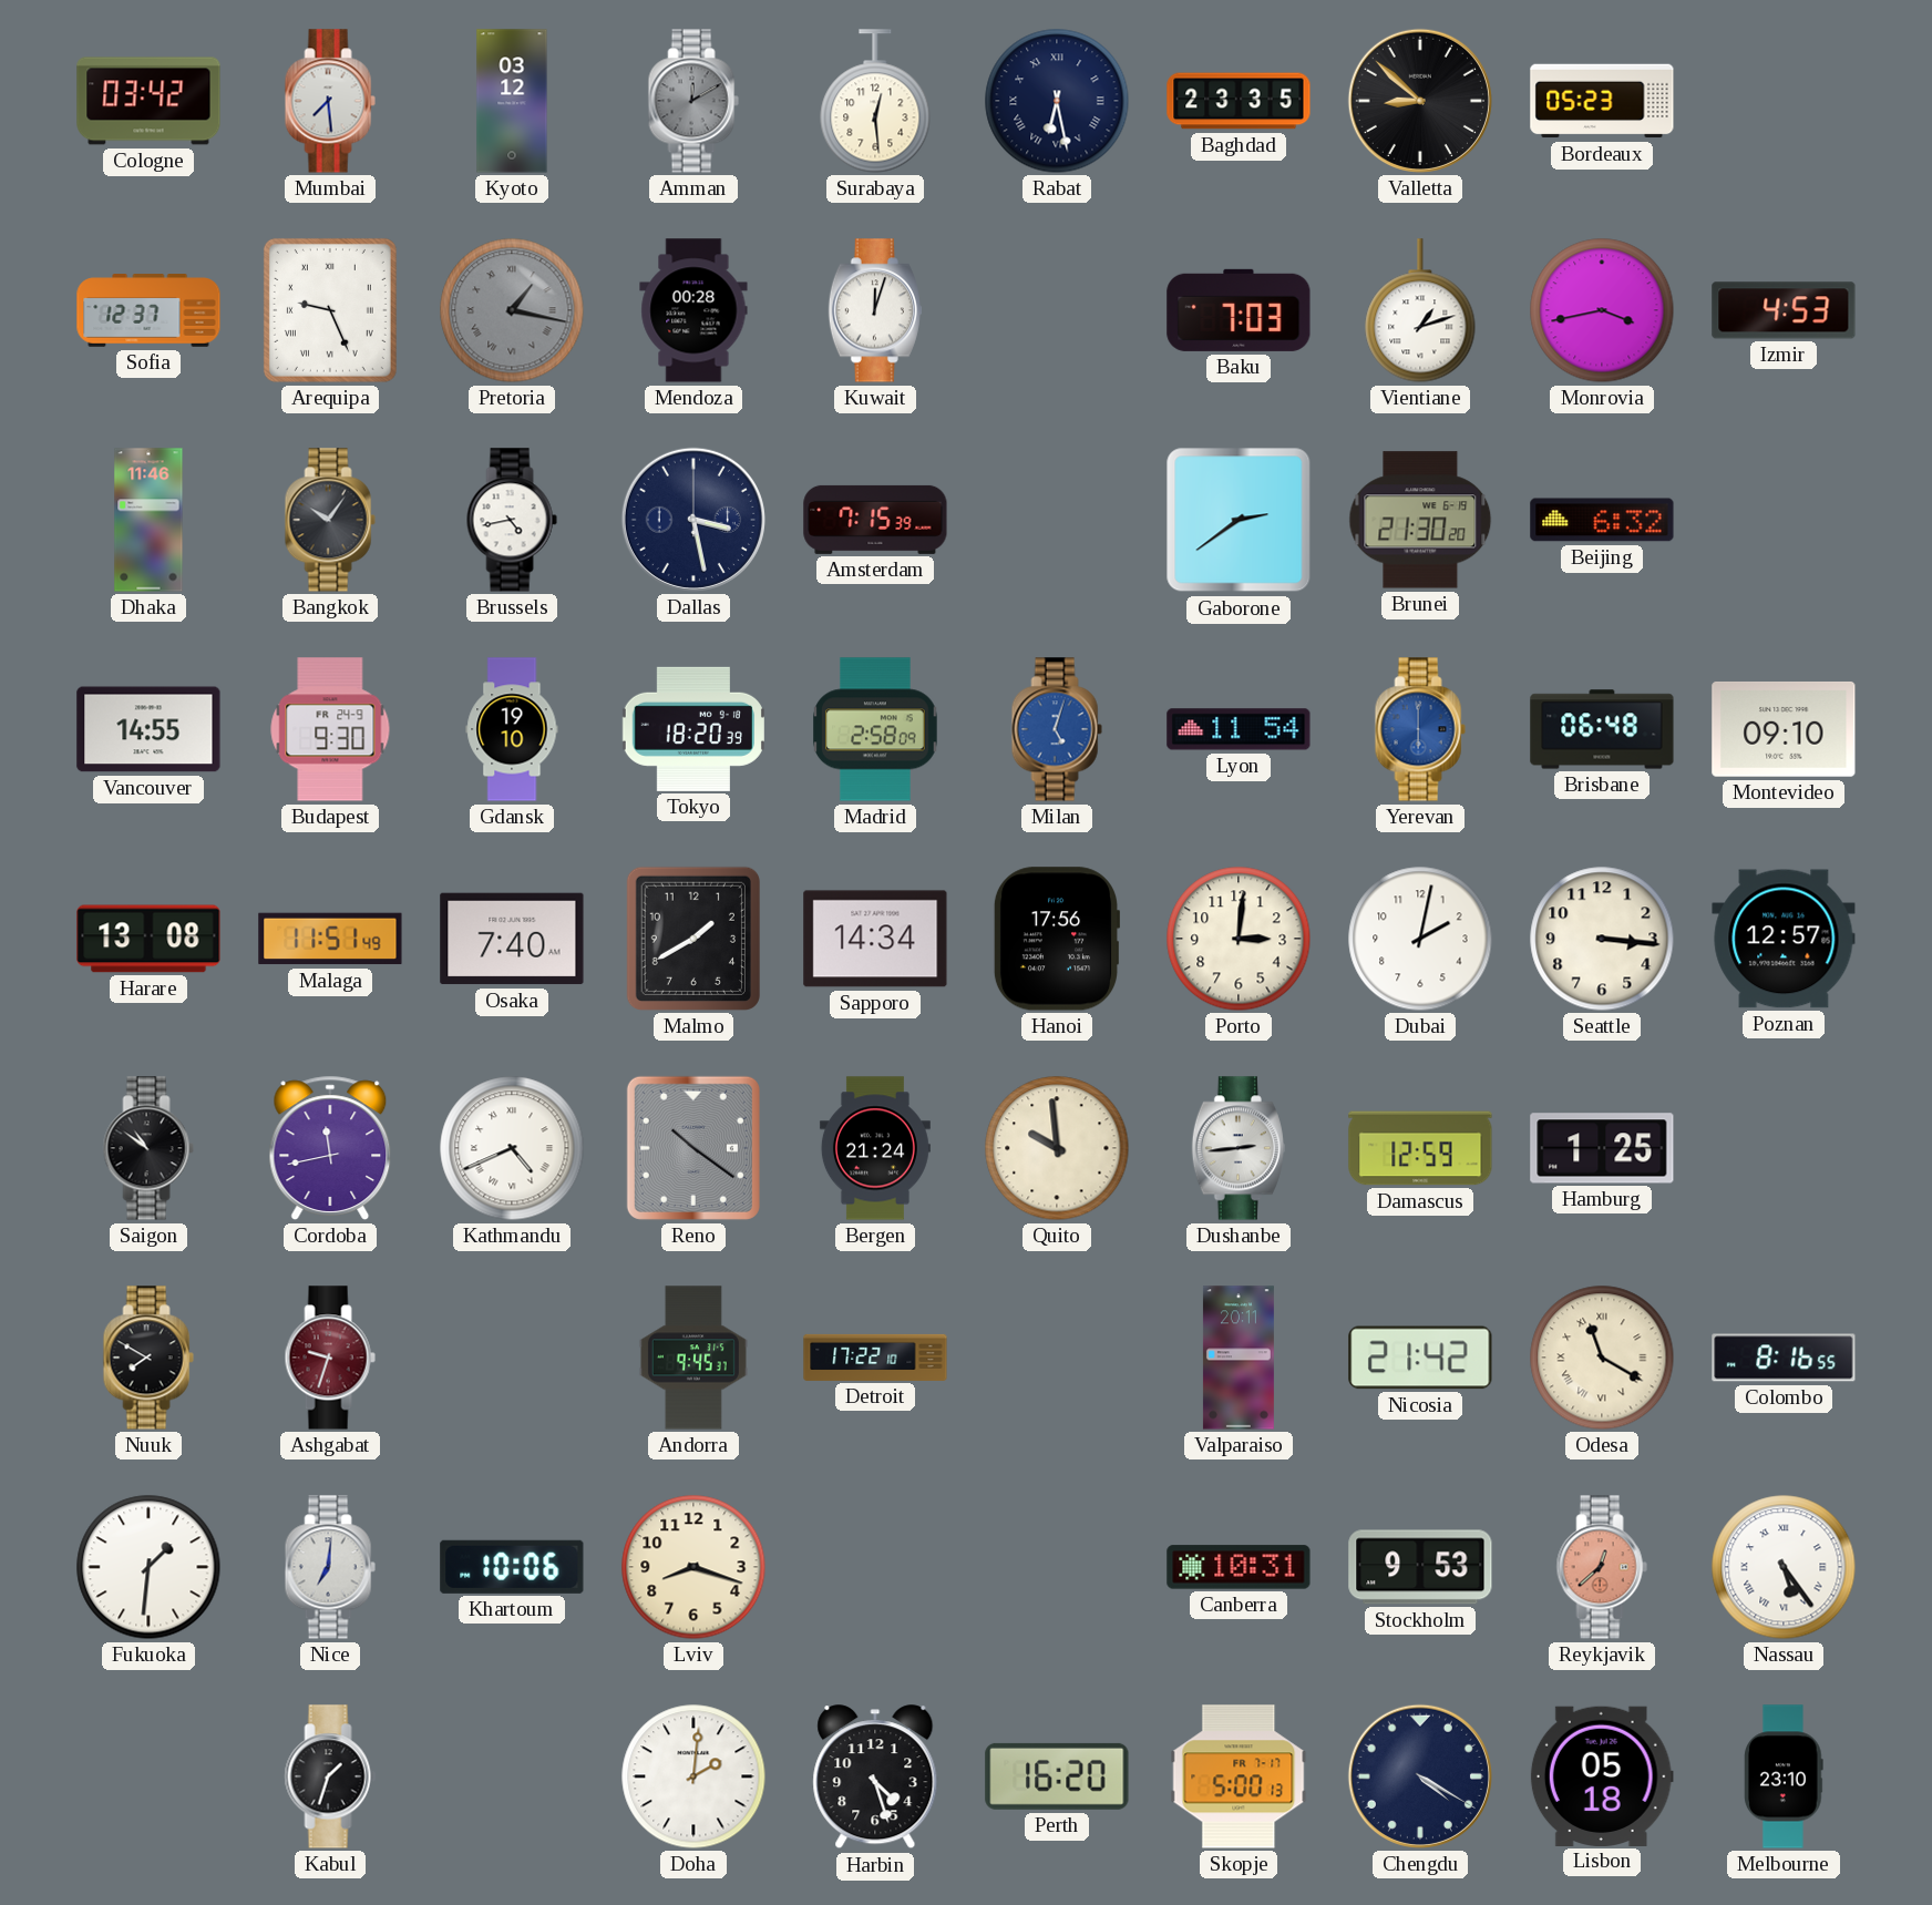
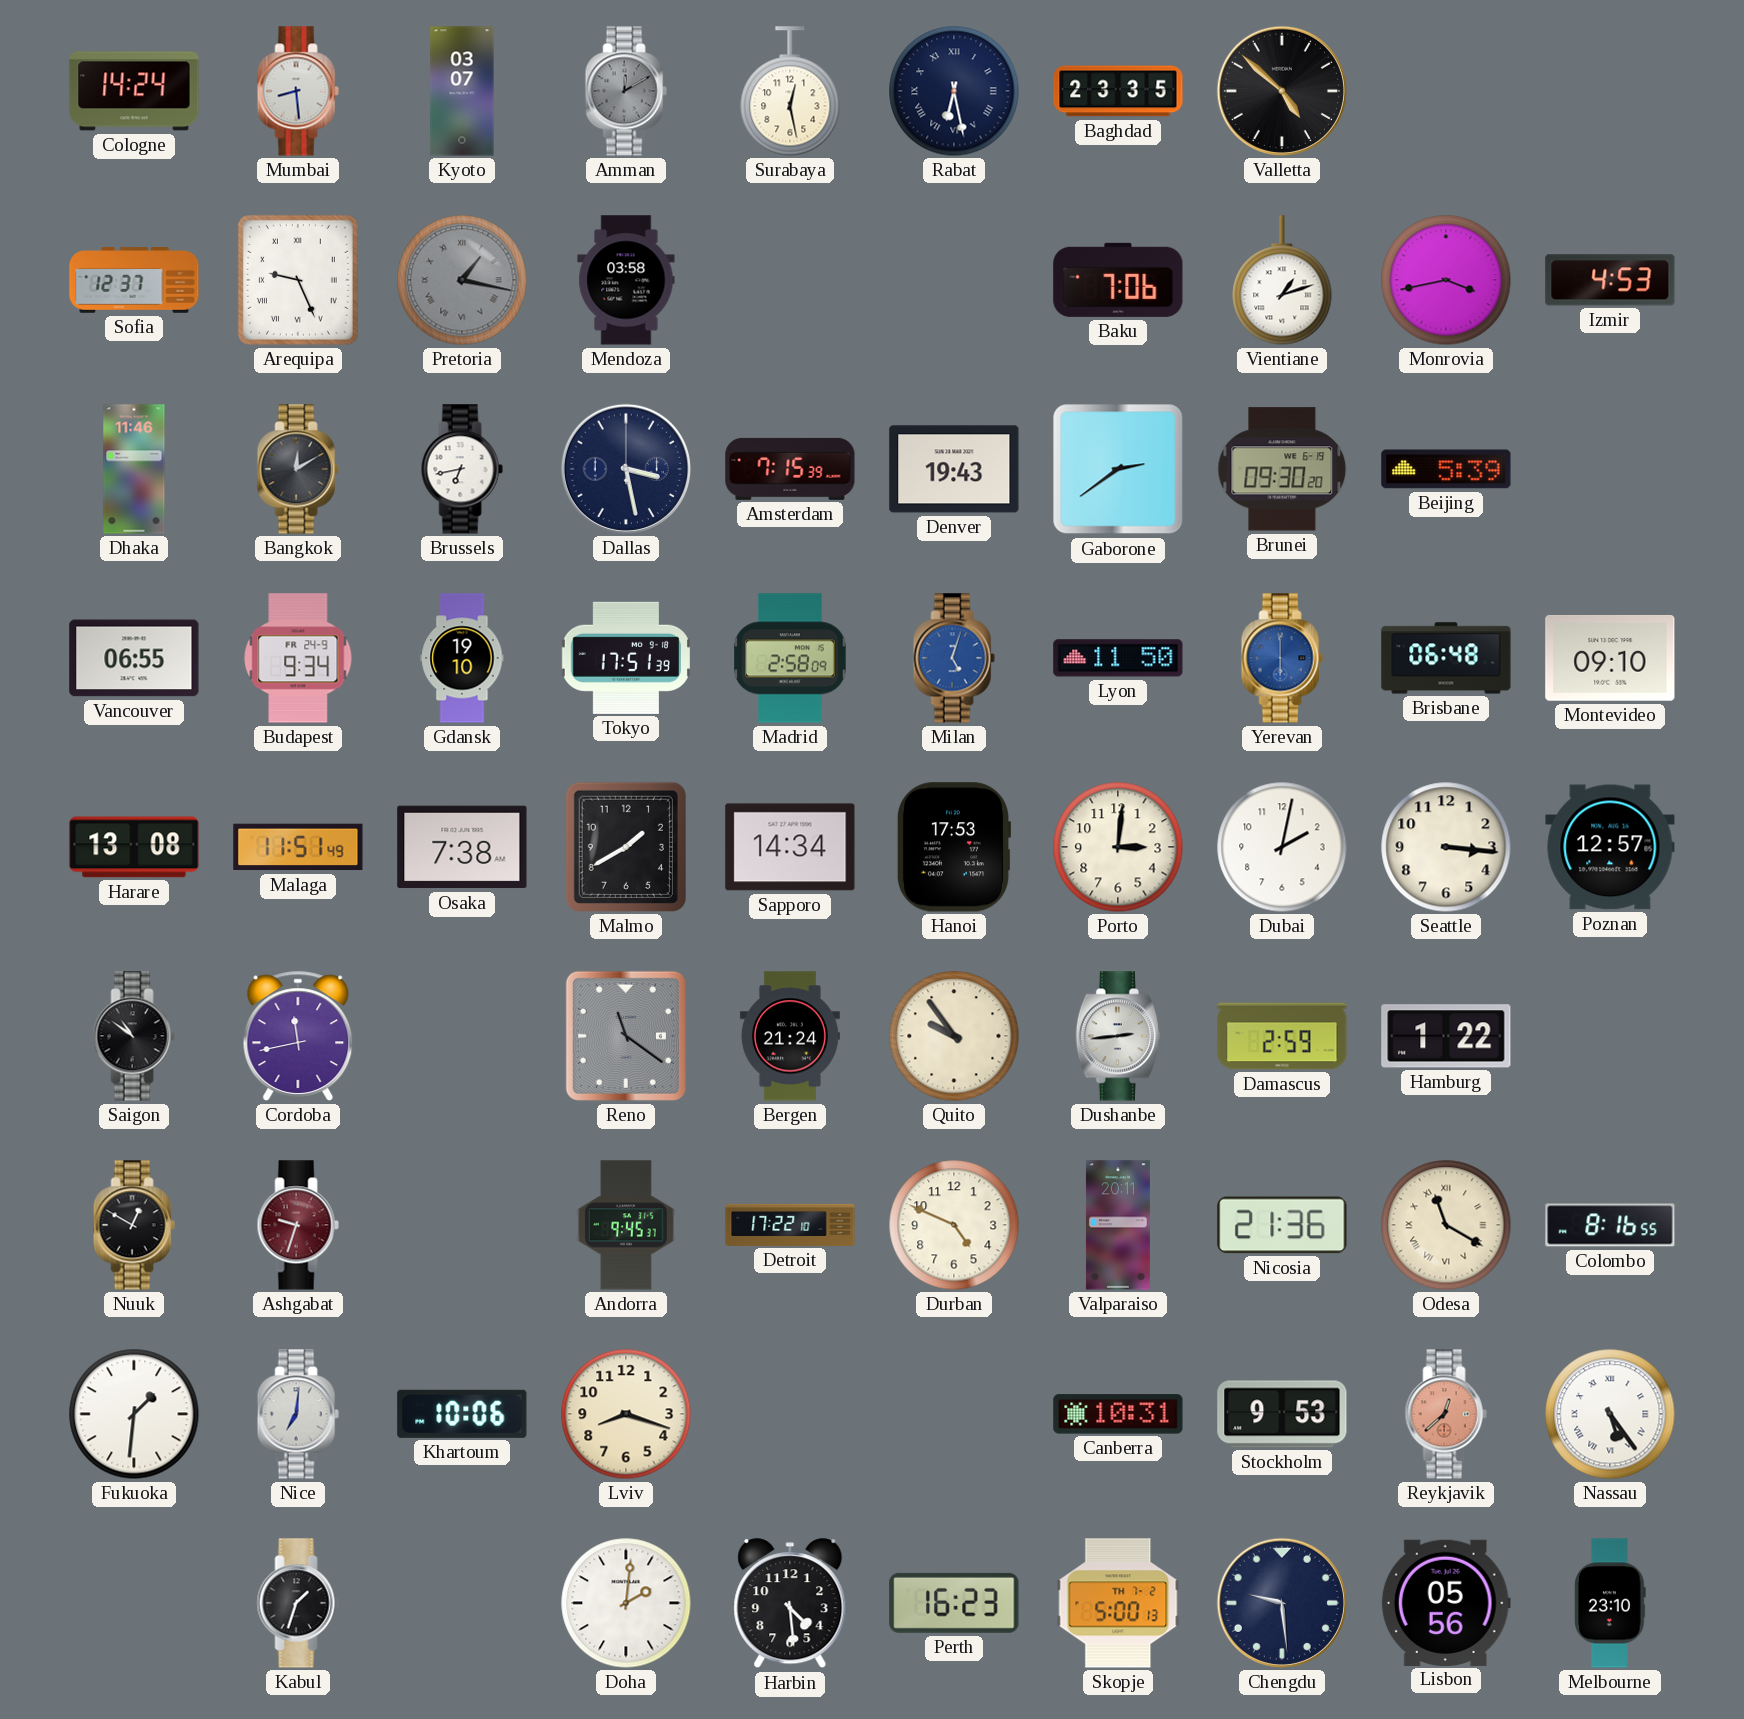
Cologne: 03:42 -> 14:24
Mumbai: 7:29 -> 8:29
Kyoto: 03:12 -> 03:07
Surabaya: 12:29 -> 12:28
Valletta: 8:52 -> 4:52
Bordeaux: 05:23 -> none
Mendoza: 00:28 -> 03:58
Kuwait: 12:03 -> none
Baku: 7:03 -> 7:06
Bangkok: 10:06 -> 12:10
Brussels: 4:43 -> 6:43
Denver: none -> 19:43
Brunei: 21:30 -> 09:30
Beijing: 6:32 -> 5:39
Vancouver: 14:55 -> 06:55
Budapest: 9:30 -> 9:34
Tokyo: 18:20 -> 17:51
Lyon: 11:54 -> 11:50
Osaka: 7:40 -> 7:38
Hanoi: 17:56 -> 17:53
Kathmandu: 4:41 -> none
Reno: 10:21 -> 11:21
Quito: 9:59 -> 9:54
Damascus: 12:59 -> 2:59
Hamburg: 1:25 -> 1:22
Nuuk: 7:50 -> 12:50
Durban: none -> 4:49
Nicosia: 21:42 -> 21:36
Harbin: 4:27 -> 4:29
Perth: 16:20 -> 16:23
Skopje date: FR 7-17 -> TH 7-2
Chengdu: 4:20 -> 9:29
Lisbon: 05:18 -> 05:56
